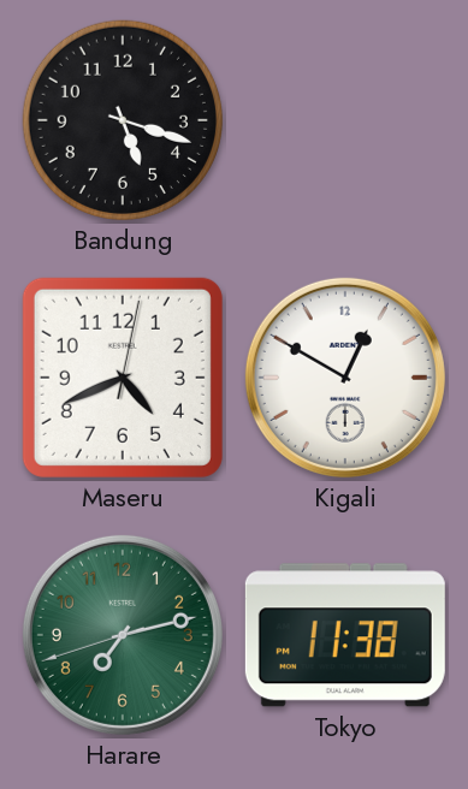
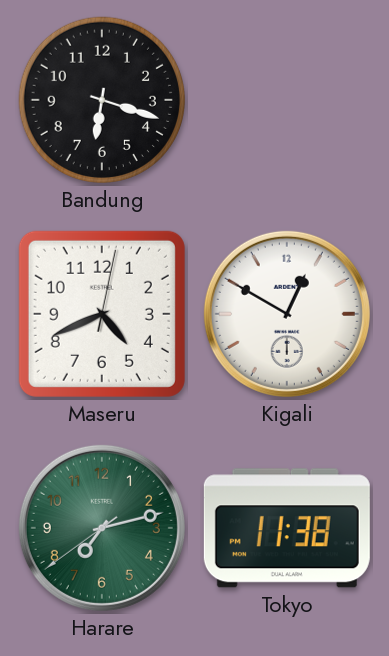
Bandung: 5:18 -> 6:18
Harare: 7:12:42 -> 7:12:39
